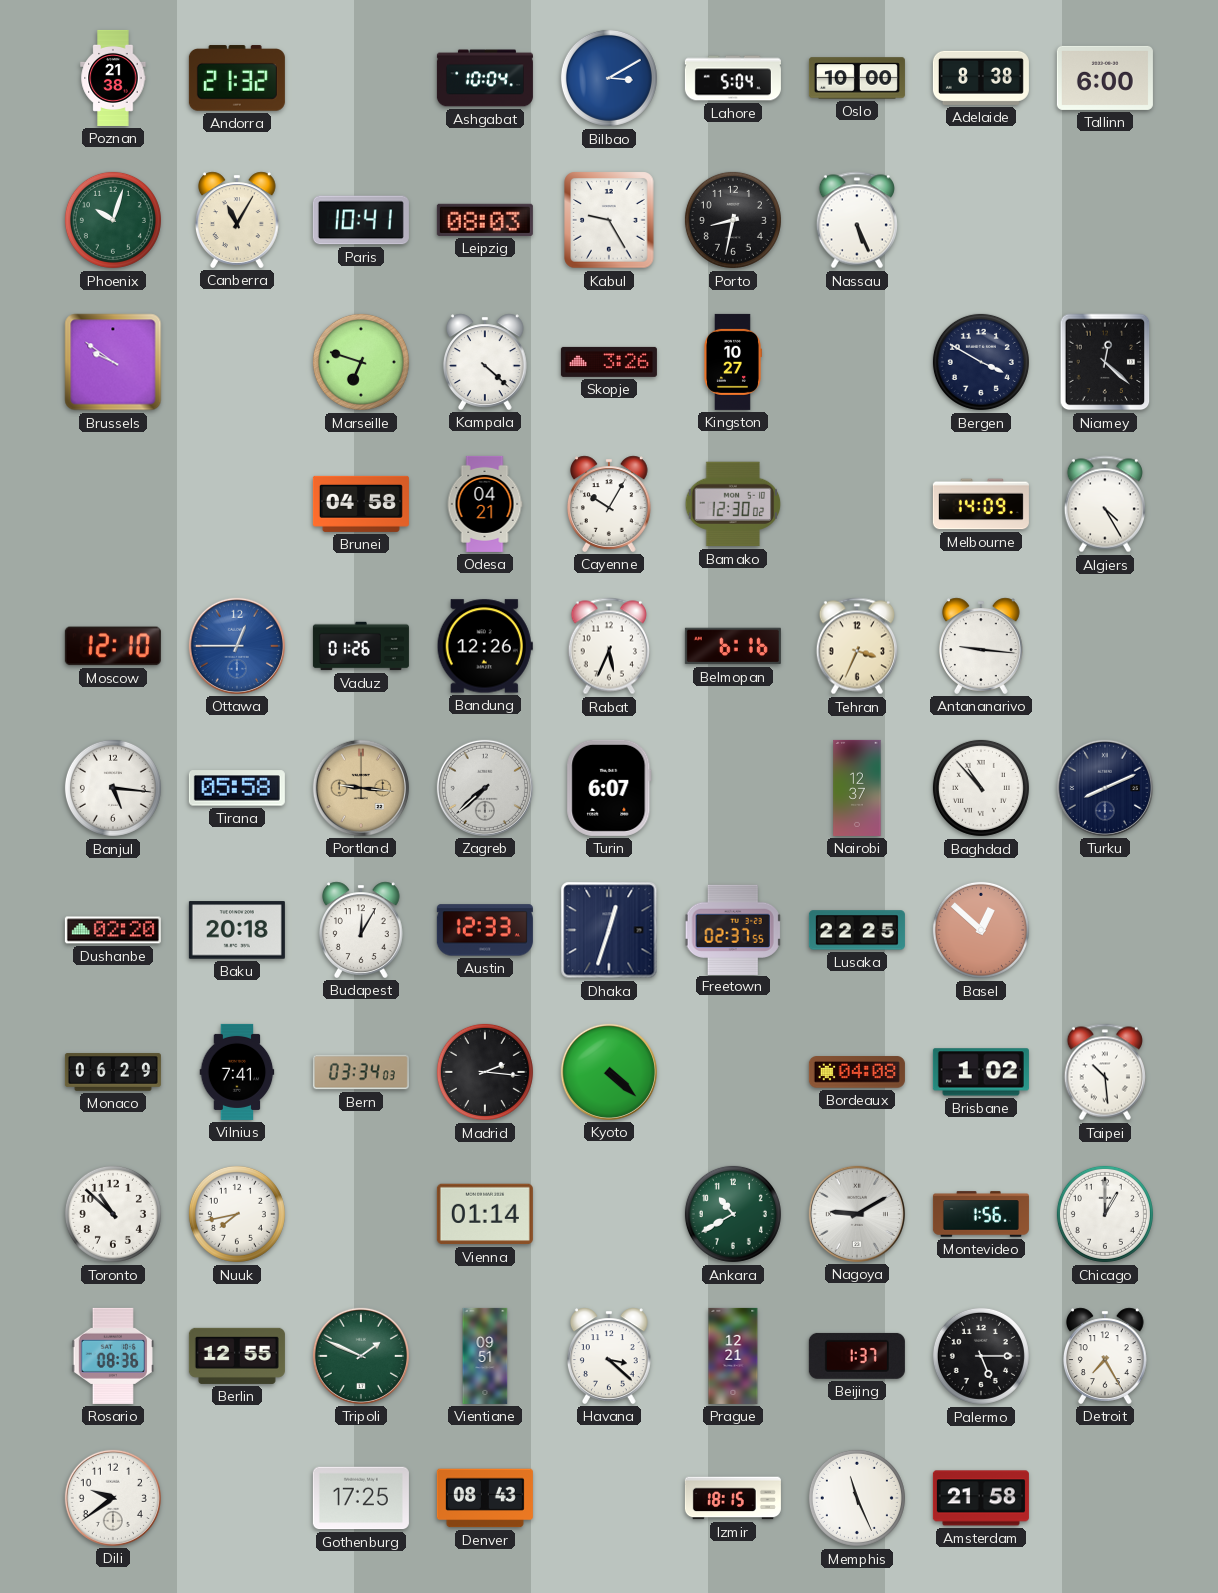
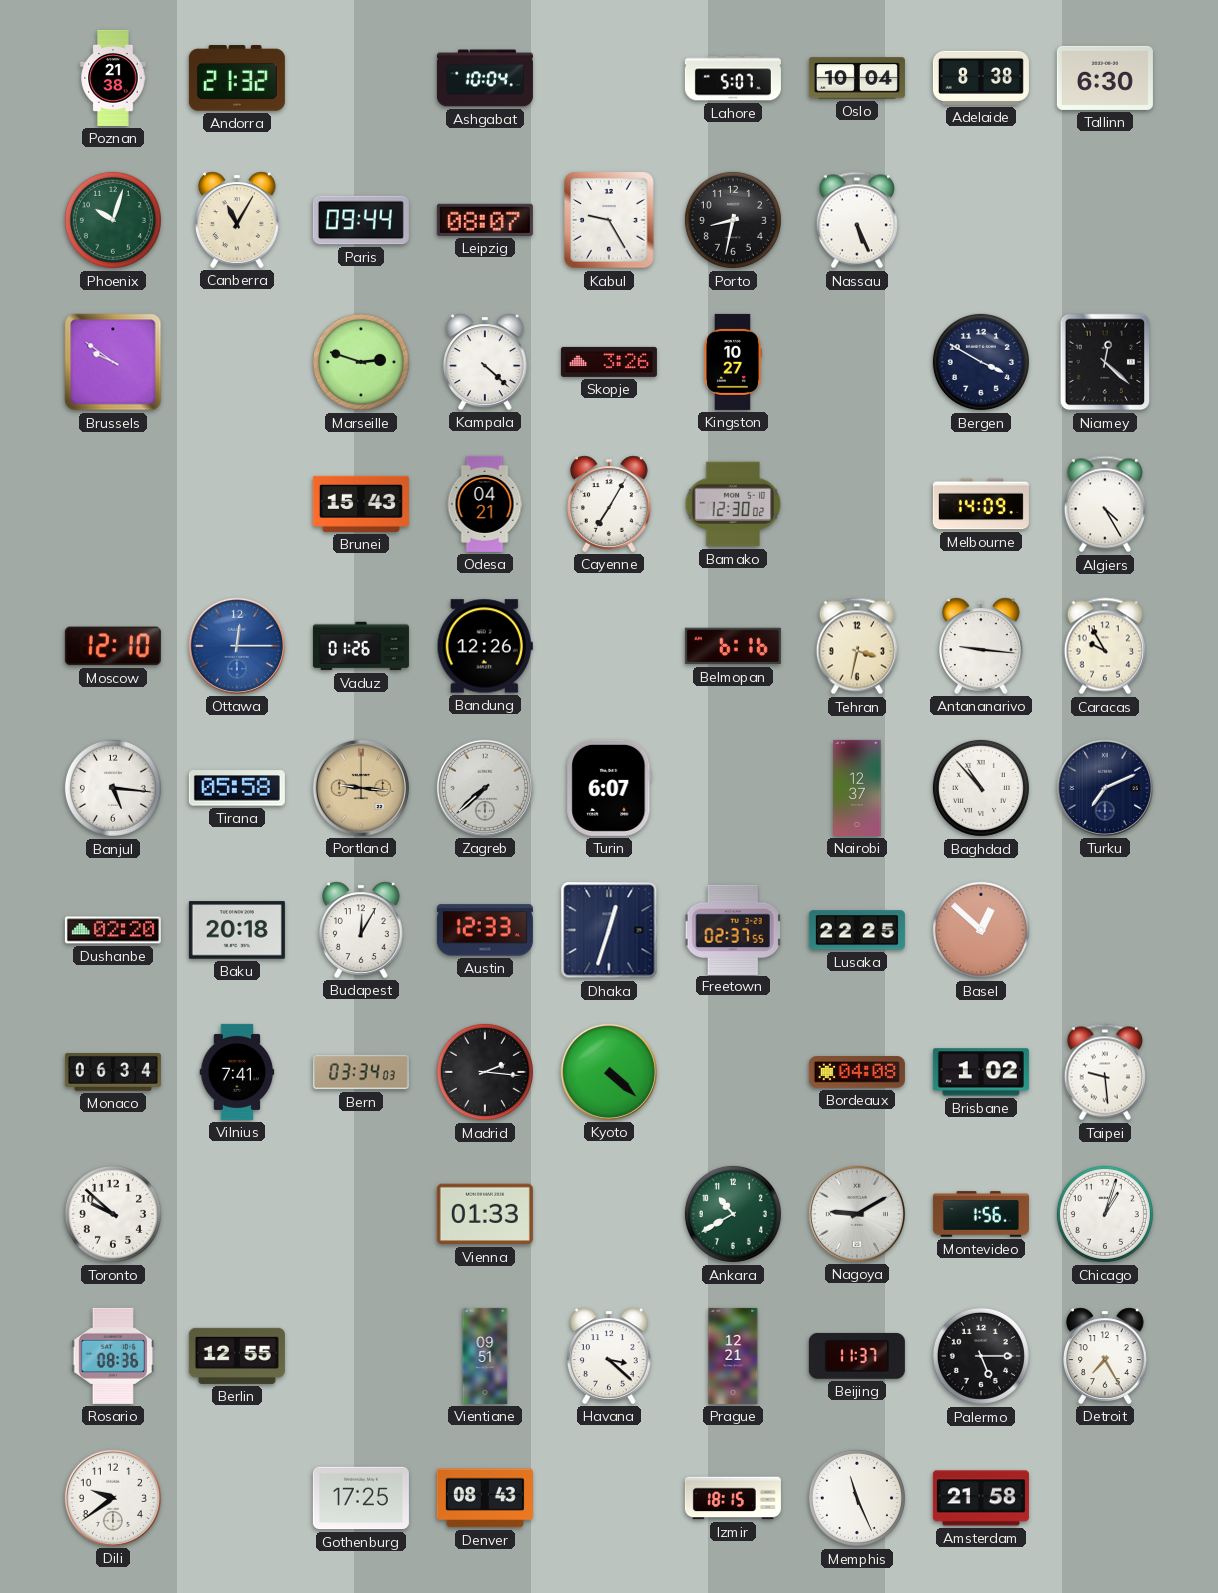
Bilbao: 3:10 -> none
Lahore: 5:04 -> 5:07
Oslo: 10:00 -> 10:04
Tallinn: 6:00 -> 6:30
Paris: 10:41 -> 09:44
Leipzig: 08:03 -> 08:07
Marseille: 6:48 -> 2:48
Brunei: 04:58 -> 15:43
Cayenne: 10:05 -> 7:05
Ottawa: 12:45 -> 12:15
Rabat: 5:34 -> none
Tehran: 3:34 -> 3:32
Caracas: none -> 9:55
Turku: 8:11 -> 7:11
Monaco: 06:29 -> 06:34
Taipei: 10:29 -> 9:29
Toronto: 10:52 -> 9:52
Nuuk: 7:43 -> none
Vienna: 01:14 -> 01:33
Chicago: 1:00 -> 1:03
Tripoli: 1:49 -> none
Beijing: 1:37 -> 11:37
